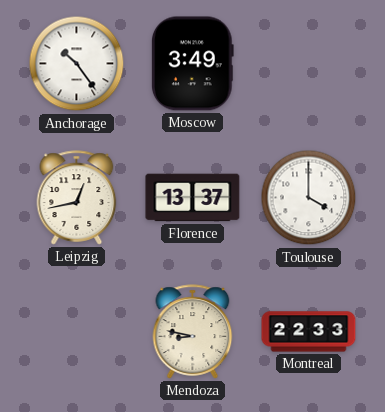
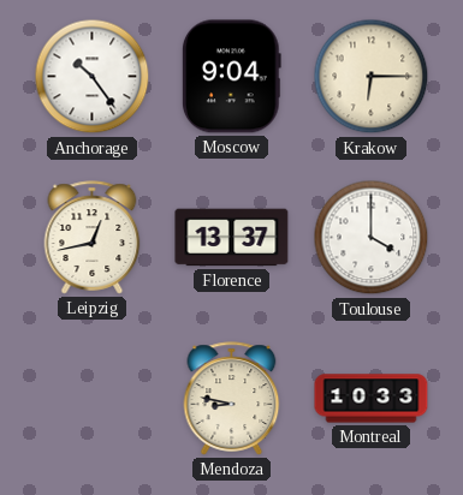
Moscow: 3:49 -> 9:04
Krakow: none -> 6:15
Montreal: 22:33 -> 10:33
